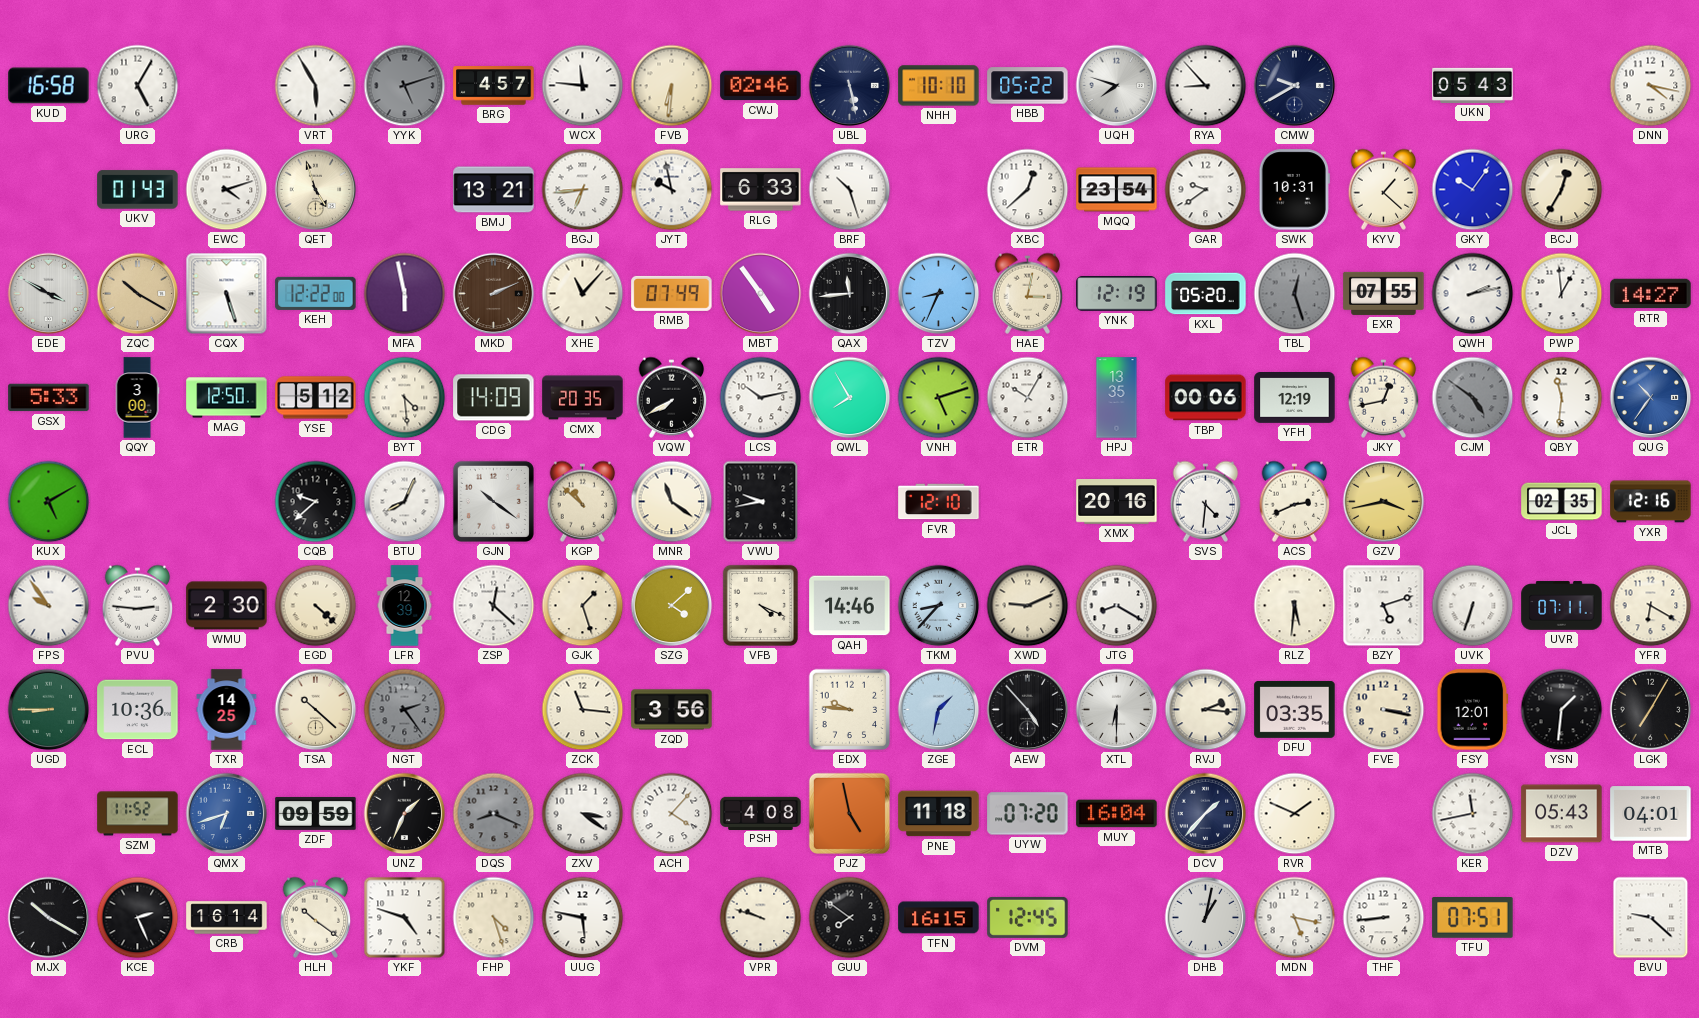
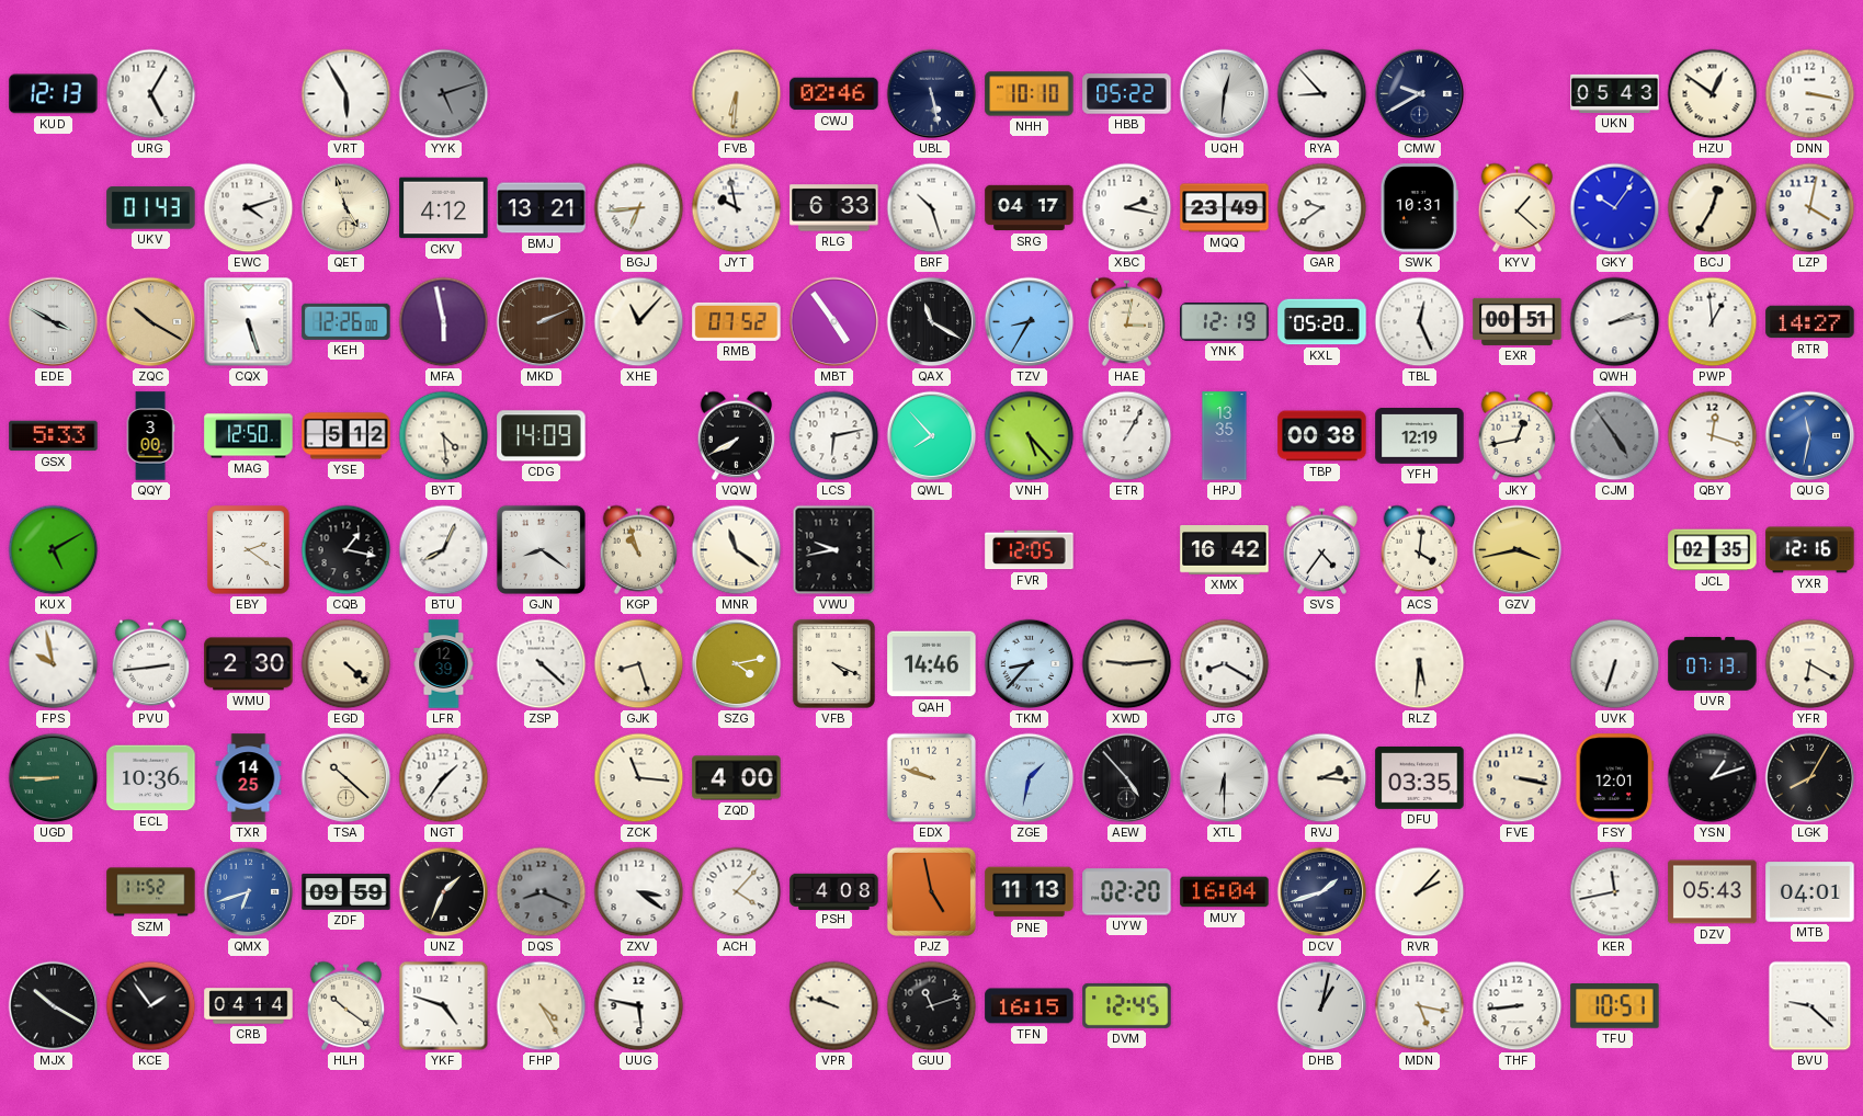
KUD: 16:58 -> 12:13
BRG: 4:57 -> none
WCX: 11:46 -> none
UQH: 7:48 -> 12:31
HZU: none -> 12:51
DNN: 4:17 -> 3:17
CKV: none -> 4:12
SRG: none -> 04:17
XBC: 12:38 -> 2:17
MQQ: 23:54 -> 23:49
LZP: none -> 4:02
KEH: 12:22 -> 12:26
RMB: 07:49 -> 07:52
QAX: 11:44 -> 11:20
TZV: 8:34 -> 8:35
TBL: 12:27 -> 12:26
TBL dial: grey -> white
EXR: 07:55 -> 00:51
CMX: 20:35 -> none
LCS: 10:13 -> 6:13
QWL: 7:55 -> 7:53
VNH: 5:12 -> 5:23
ETR: 10:05 -> 1:05
TBP: 00:06 -> 00:38
CJM: 4:51 -> 4:54
QBY: 11:31 -> 12:18
QUG: 10:36 -> 11:32
EBY: none -> 2:21
CQB: 9:38 -> 1:17
GJN: 10:21 -> 8:21
KGP: 10:52 -> 10:57
FVR: 12:10 -> 12:05
XMX: 20:16 -> 16:42
SVS: 4:31 -> 4:36
ACS: 2:41 -> 4:01
FPS: 9:54 -> 9:58
PVU: 2:46 -> 2:44
ZSP: 12:22 -> 4:22
GJK: 1:27 -> 8:27
SZG: 4:08 -> 4:13
XWD: 9:11 -> 9:14
BZY: 5:12 -> none
UVR: 07:11 -> 07:13
NGT: 2:24 -> 1:36
NGT dial: grey -> white
ZQD: 3:56 -> 4:00
EDX: 9:46 -> 9:48
YSN: 1:31 -> 1:12
LGK: 7:05 -> 8:05
PNE: 11:18 -> 11:13
UYW: 07:20 -> 02:20
DCV: 1:37 -> 1:42
RVR: 1:49 -> 2:07
KCE: 2:26 -> 1:54
CRB: 16:14 -> 04:14
FHP: 4:27 -> 4:25
GUU: 7:51 -> 11:12
TFU: 07:51 -> 10:51
